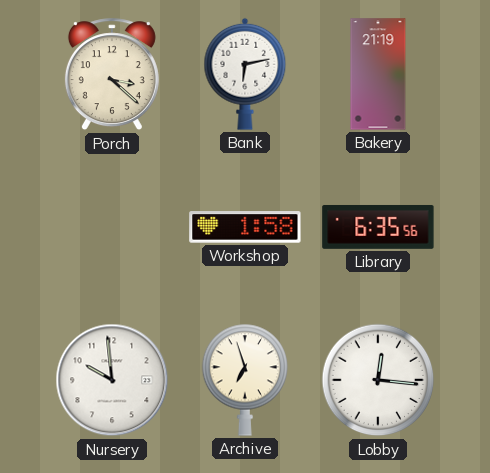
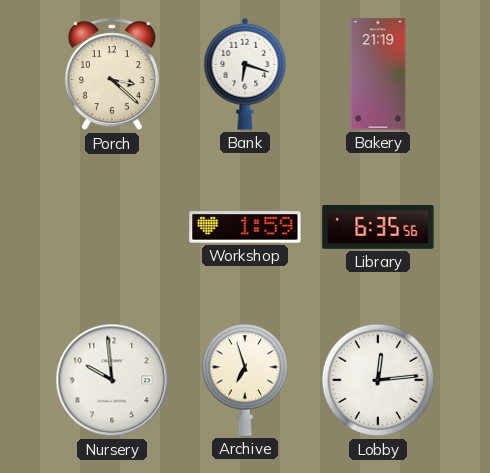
Bank: 6:13 -> 6:18
Workshop: 1:58 -> 1:59
Lobby: 12:16 -> 12:14
